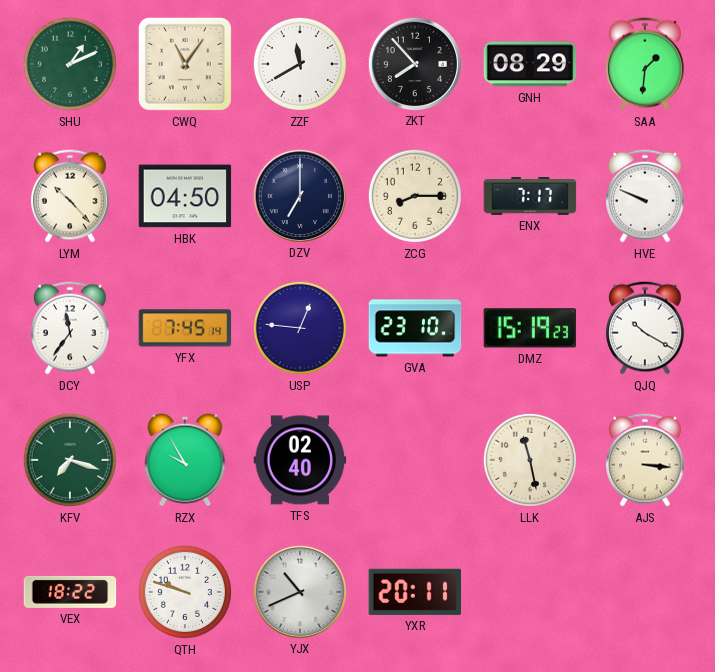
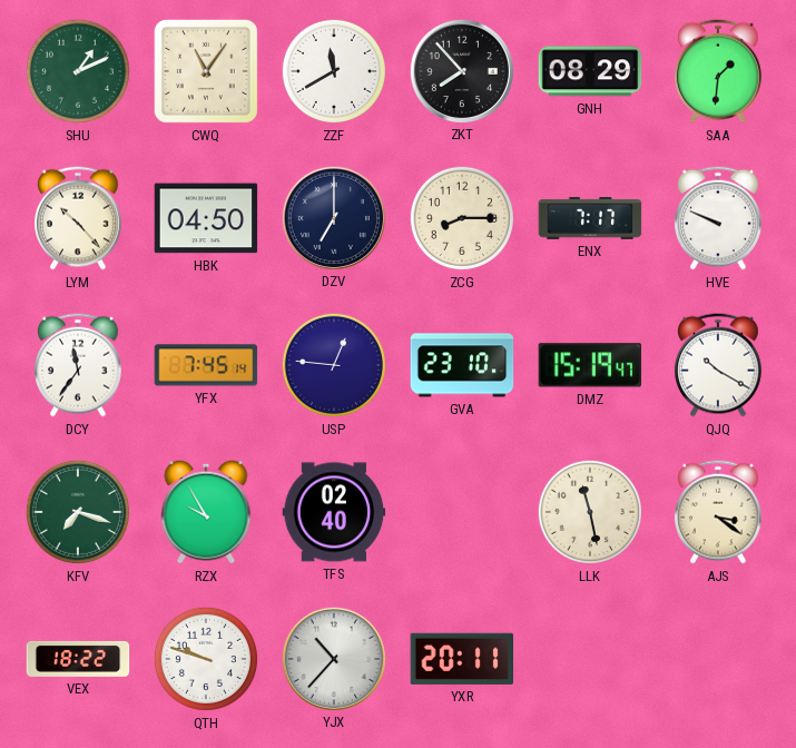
DMZ: 15:19:23 -> 15:19:47
AJS: 3:16 -> 3:21
YJX: 10:41 -> 10:37
